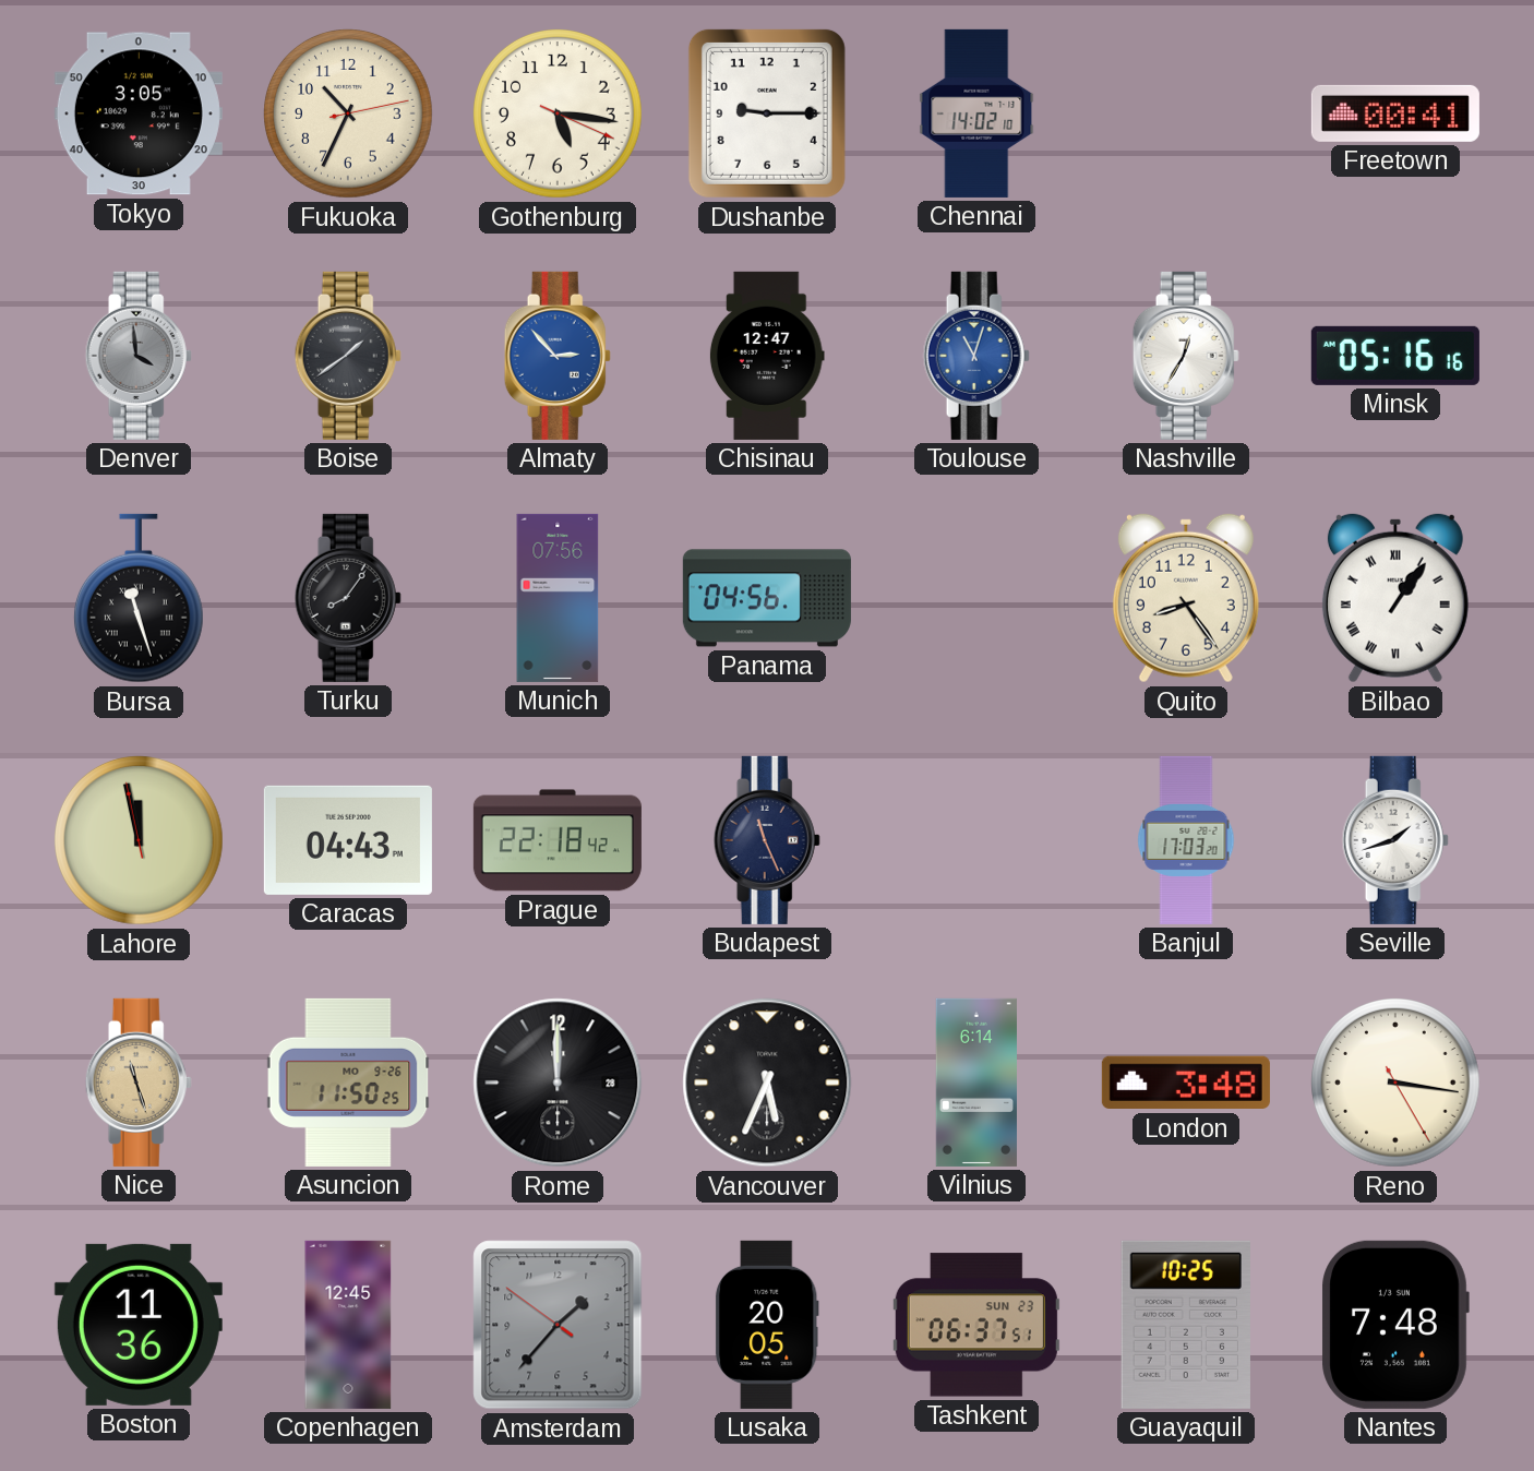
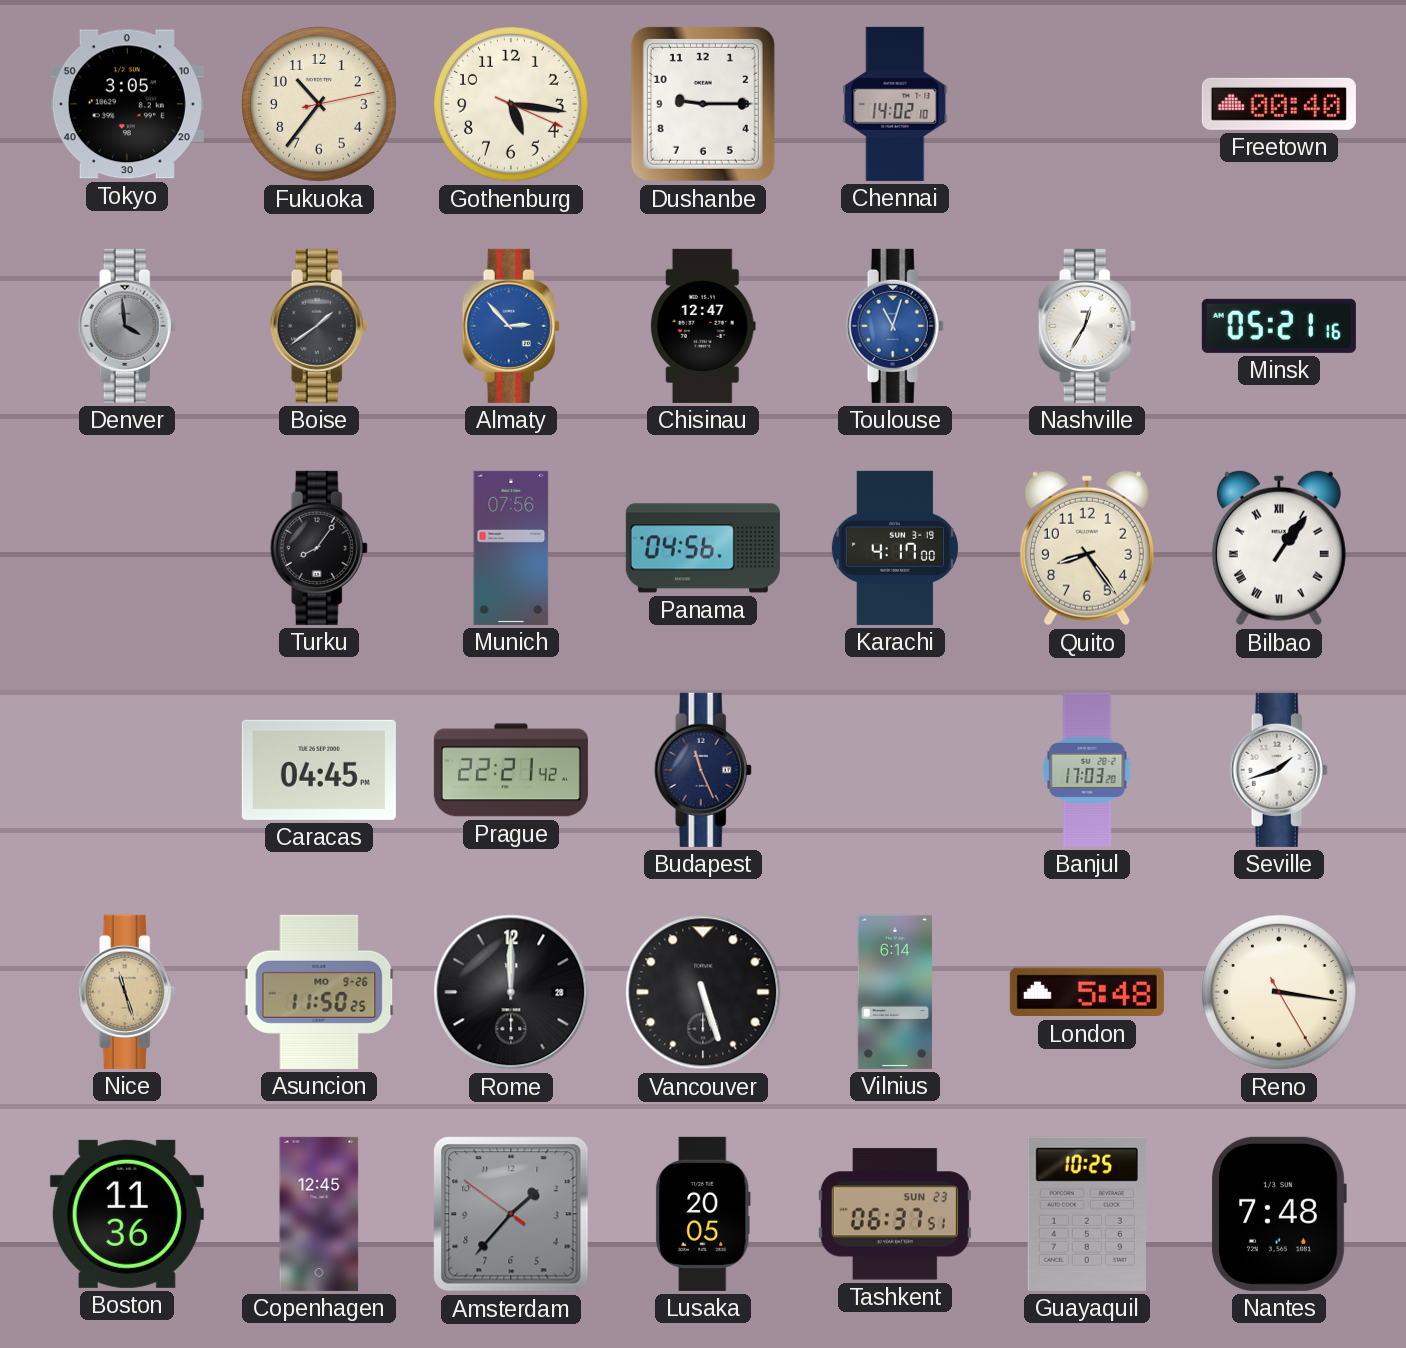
Fukuoka: 10:34 -> 10:36
Freetown: 00:41 -> 00:40
Minsk: 05:16 -> 05:21
Bursa: 11:27 -> none
Karachi: none -> 4:17
Lahore: 11:57 -> none
Caracas: 04:43 -> 04:45
Prague: 22:18 -> 22:21
Vancouver: 5:34 -> 5:27
London: 3:48 -> 5:48
